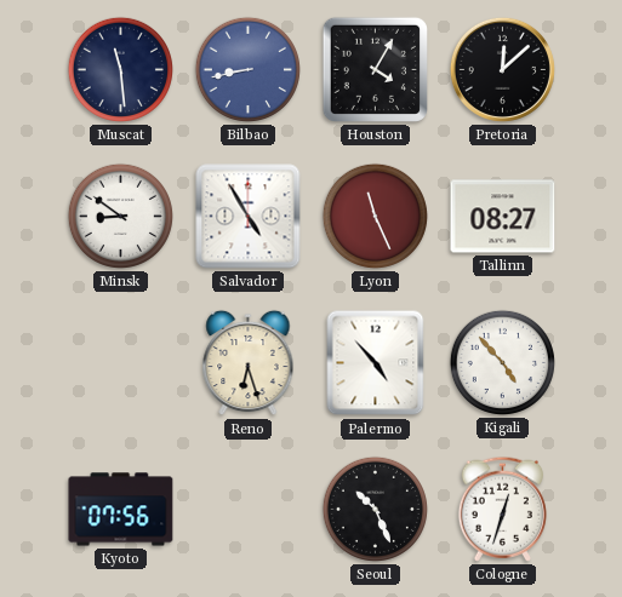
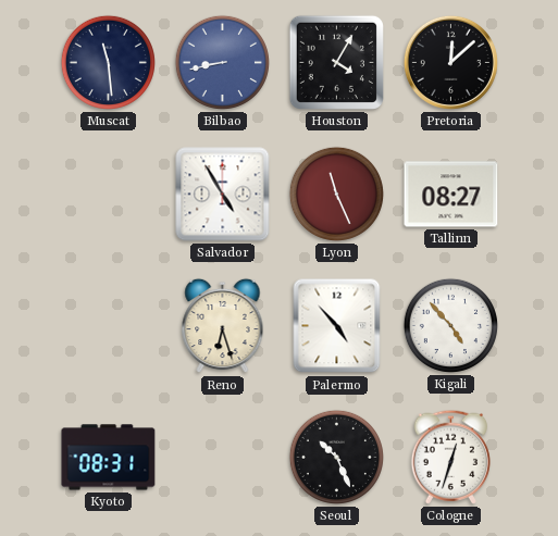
Minsk: 8:51 -> none
Kyoto: 07:56 -> 08:31
